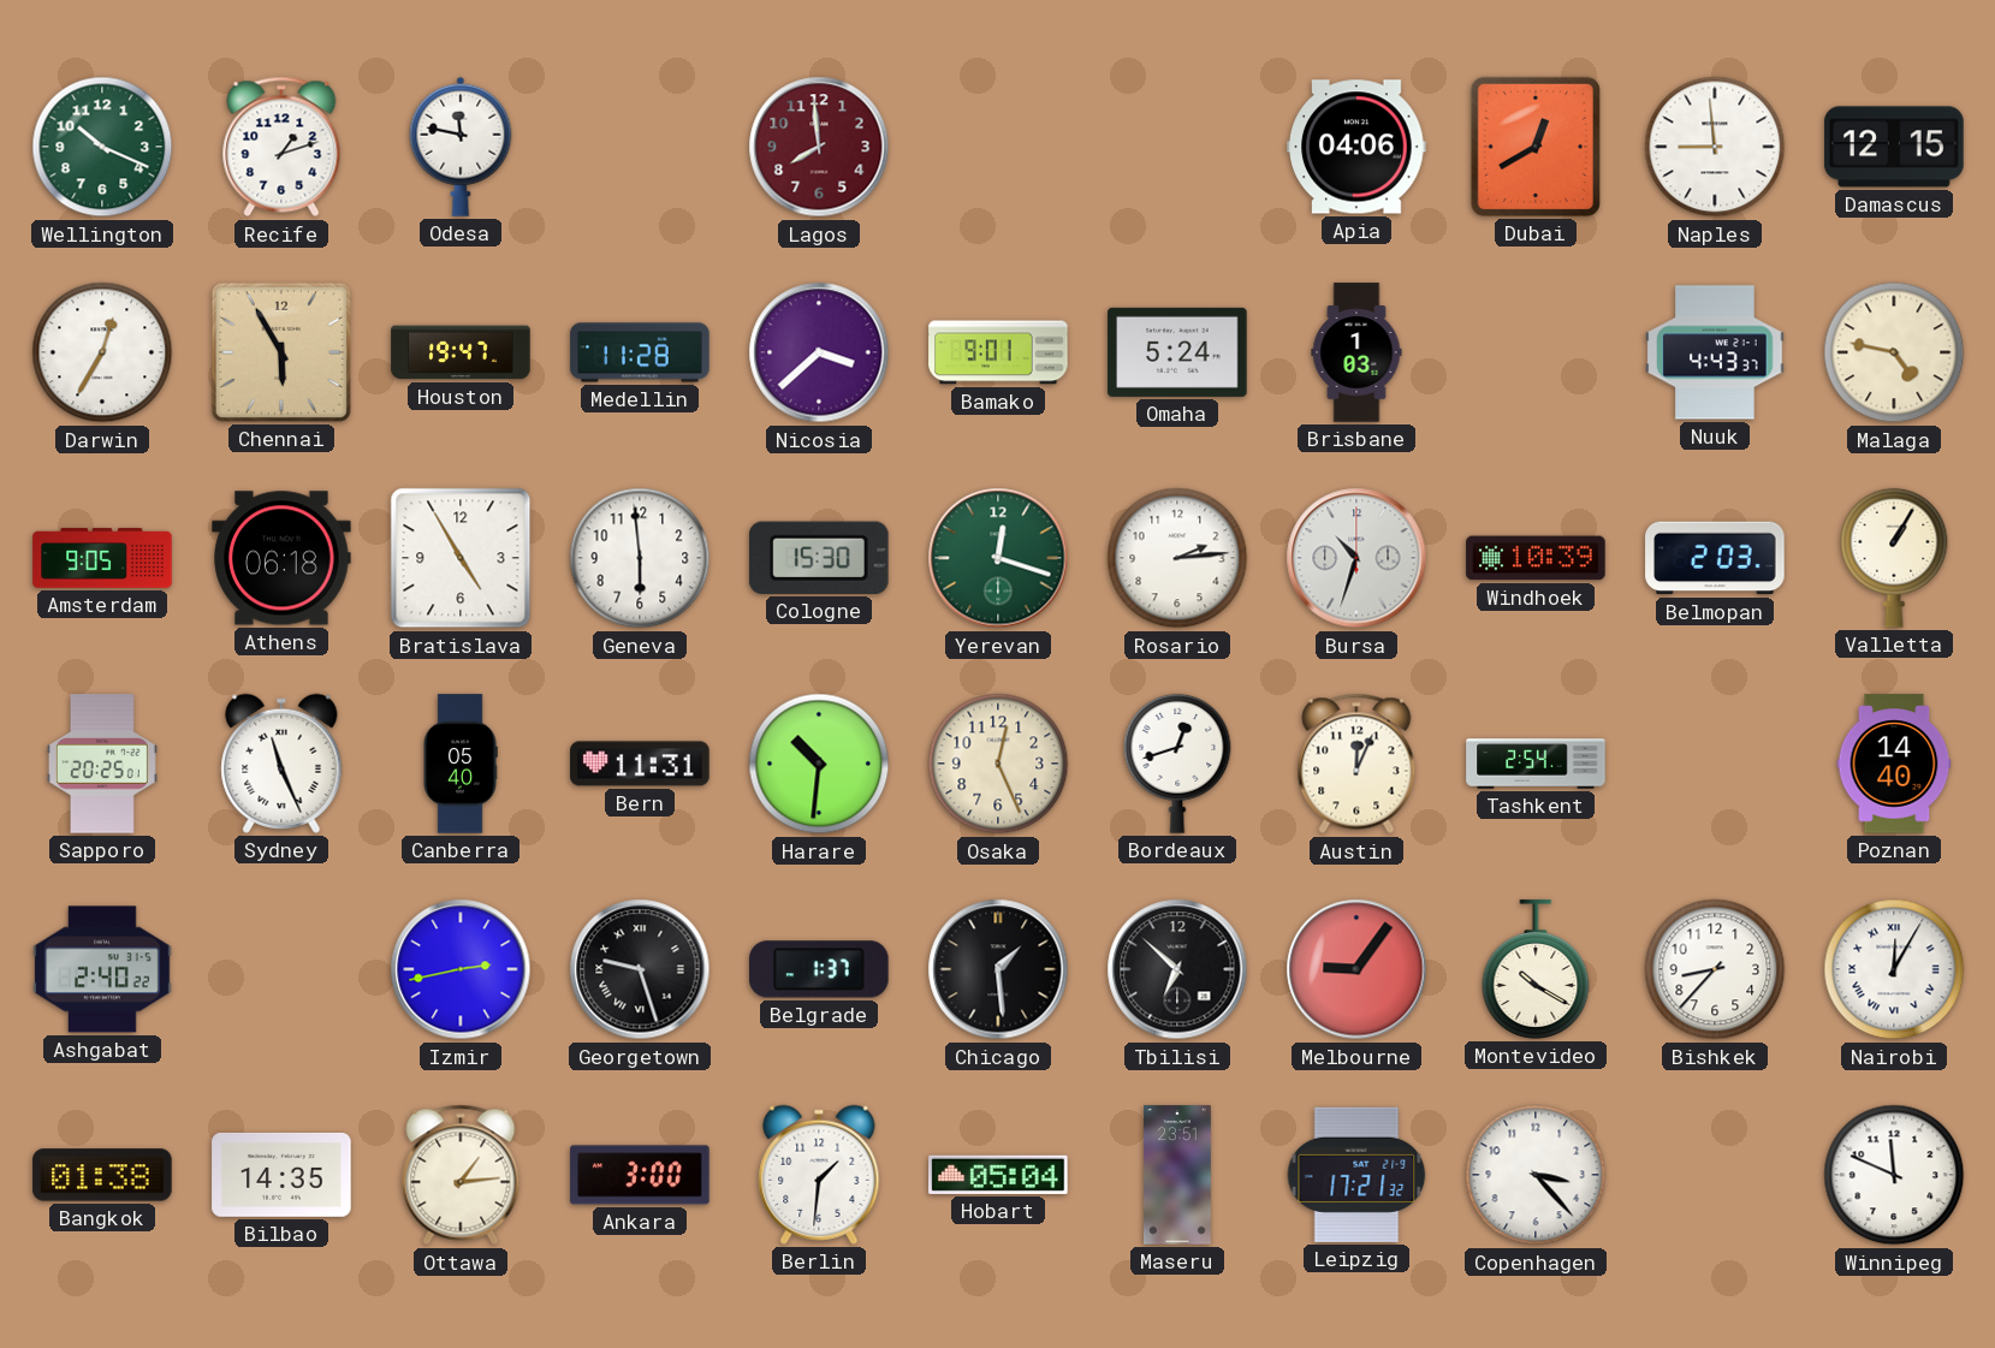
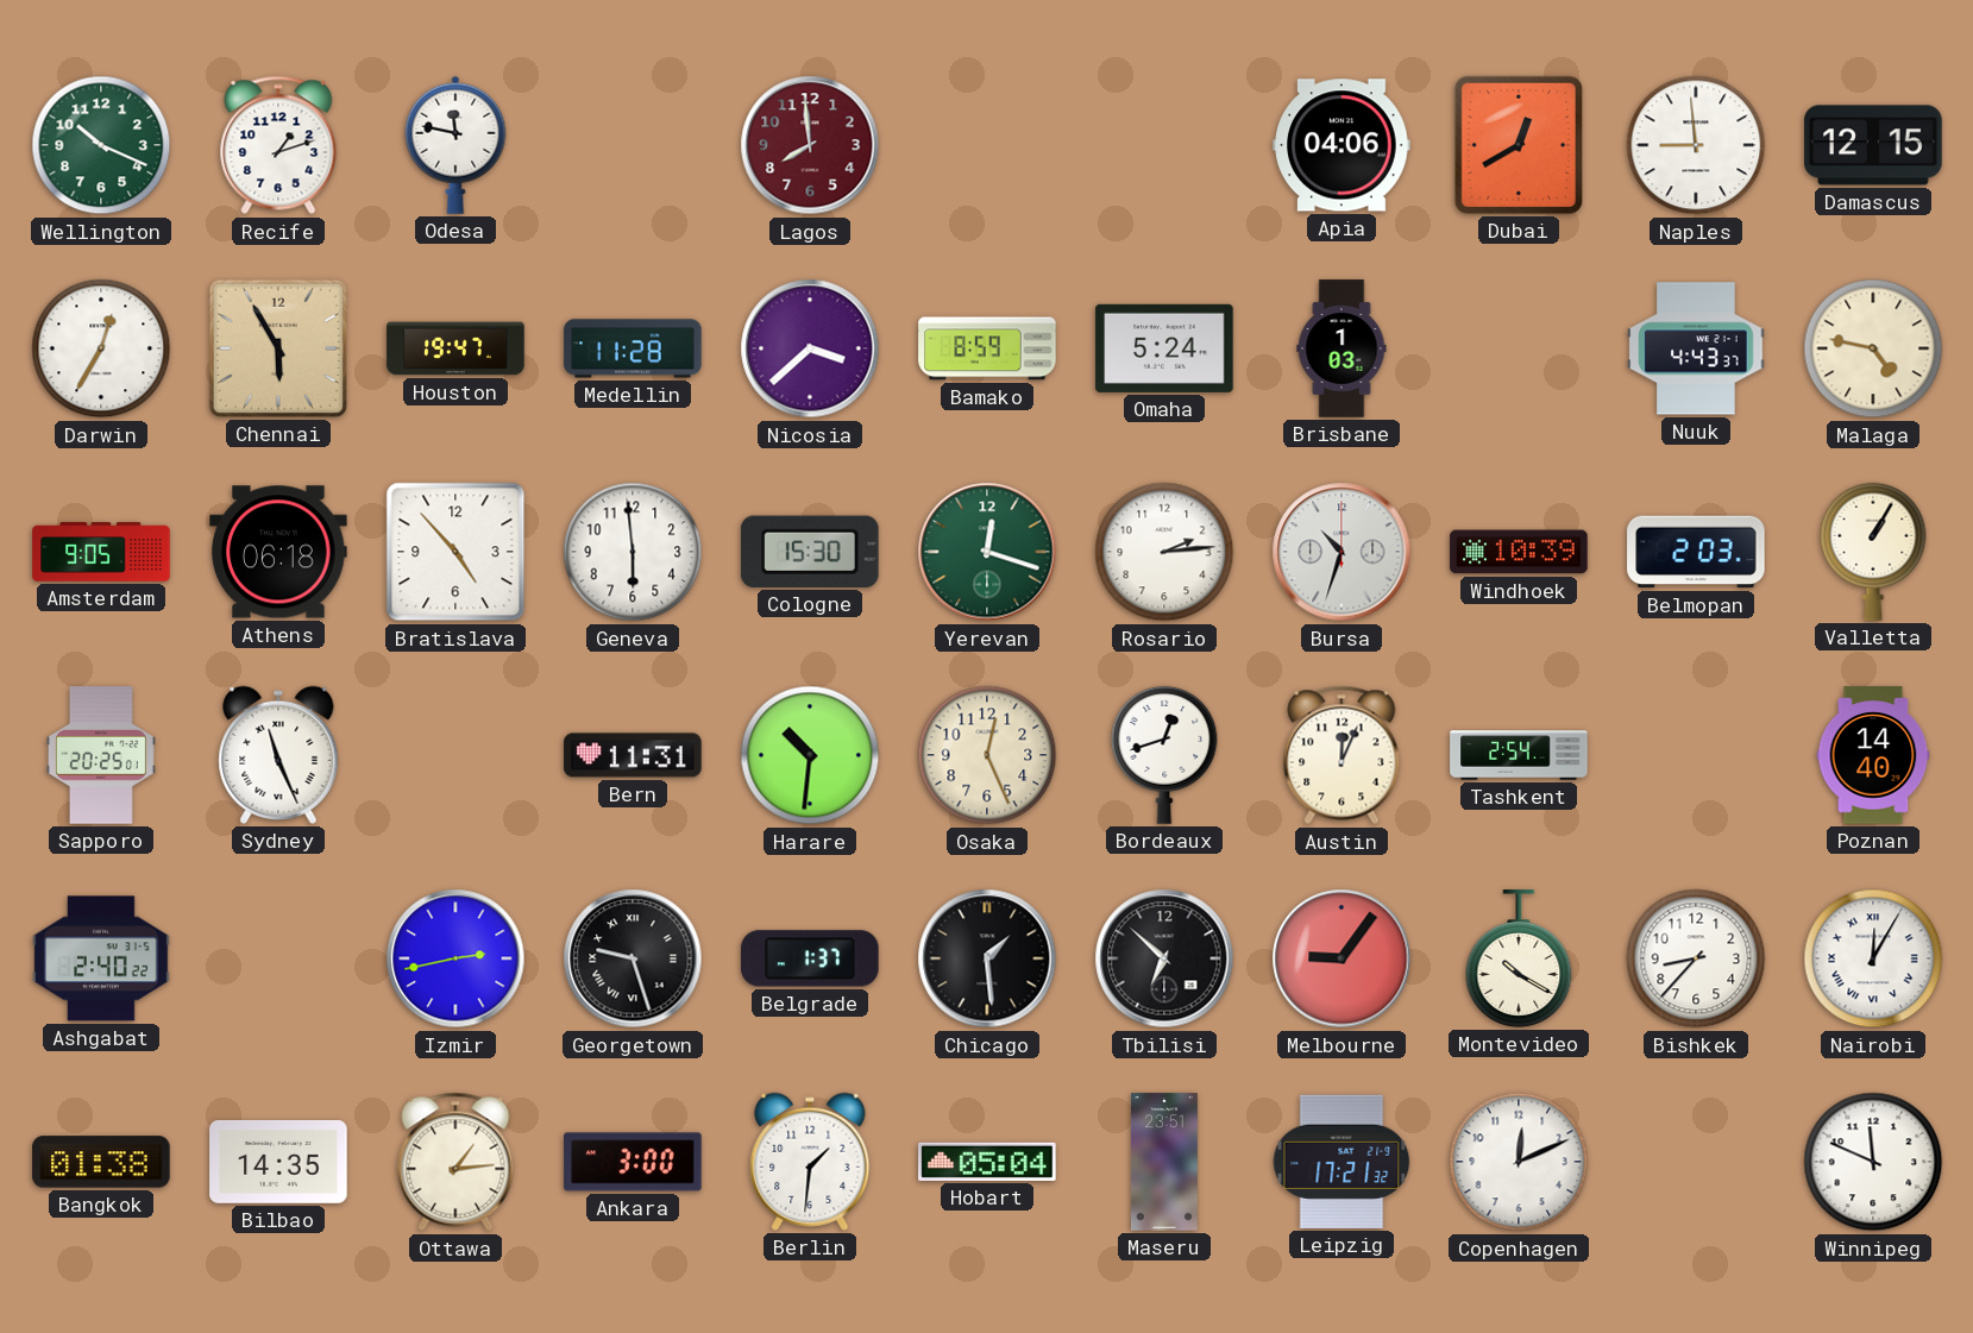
Bamako: 9:01 -> 8:59
Bratislava: 4:55 -> 4:53
Canberra: 05:40 -> none
Copenhagen: 3:23 -> 12:11
